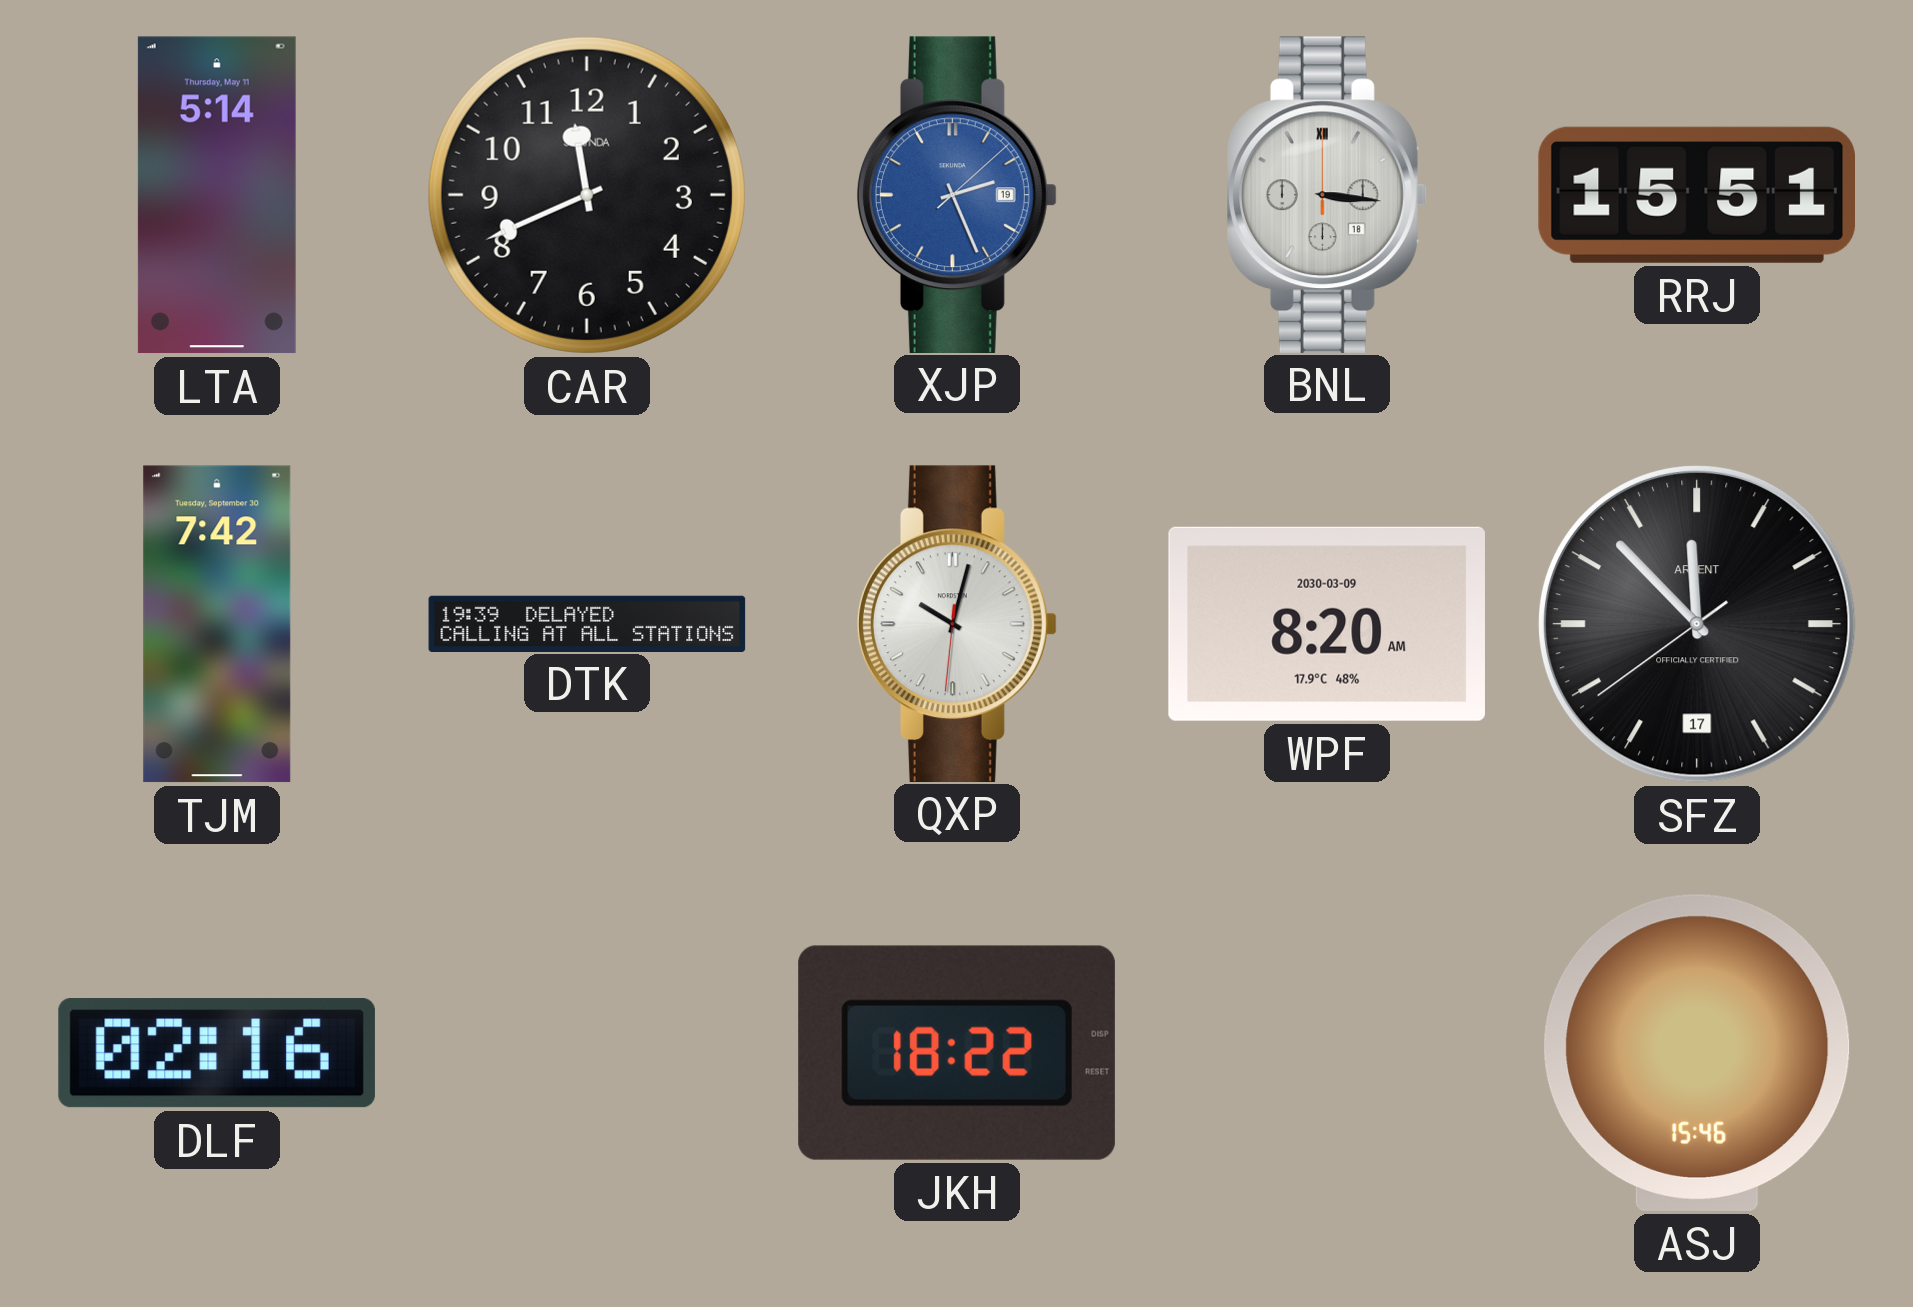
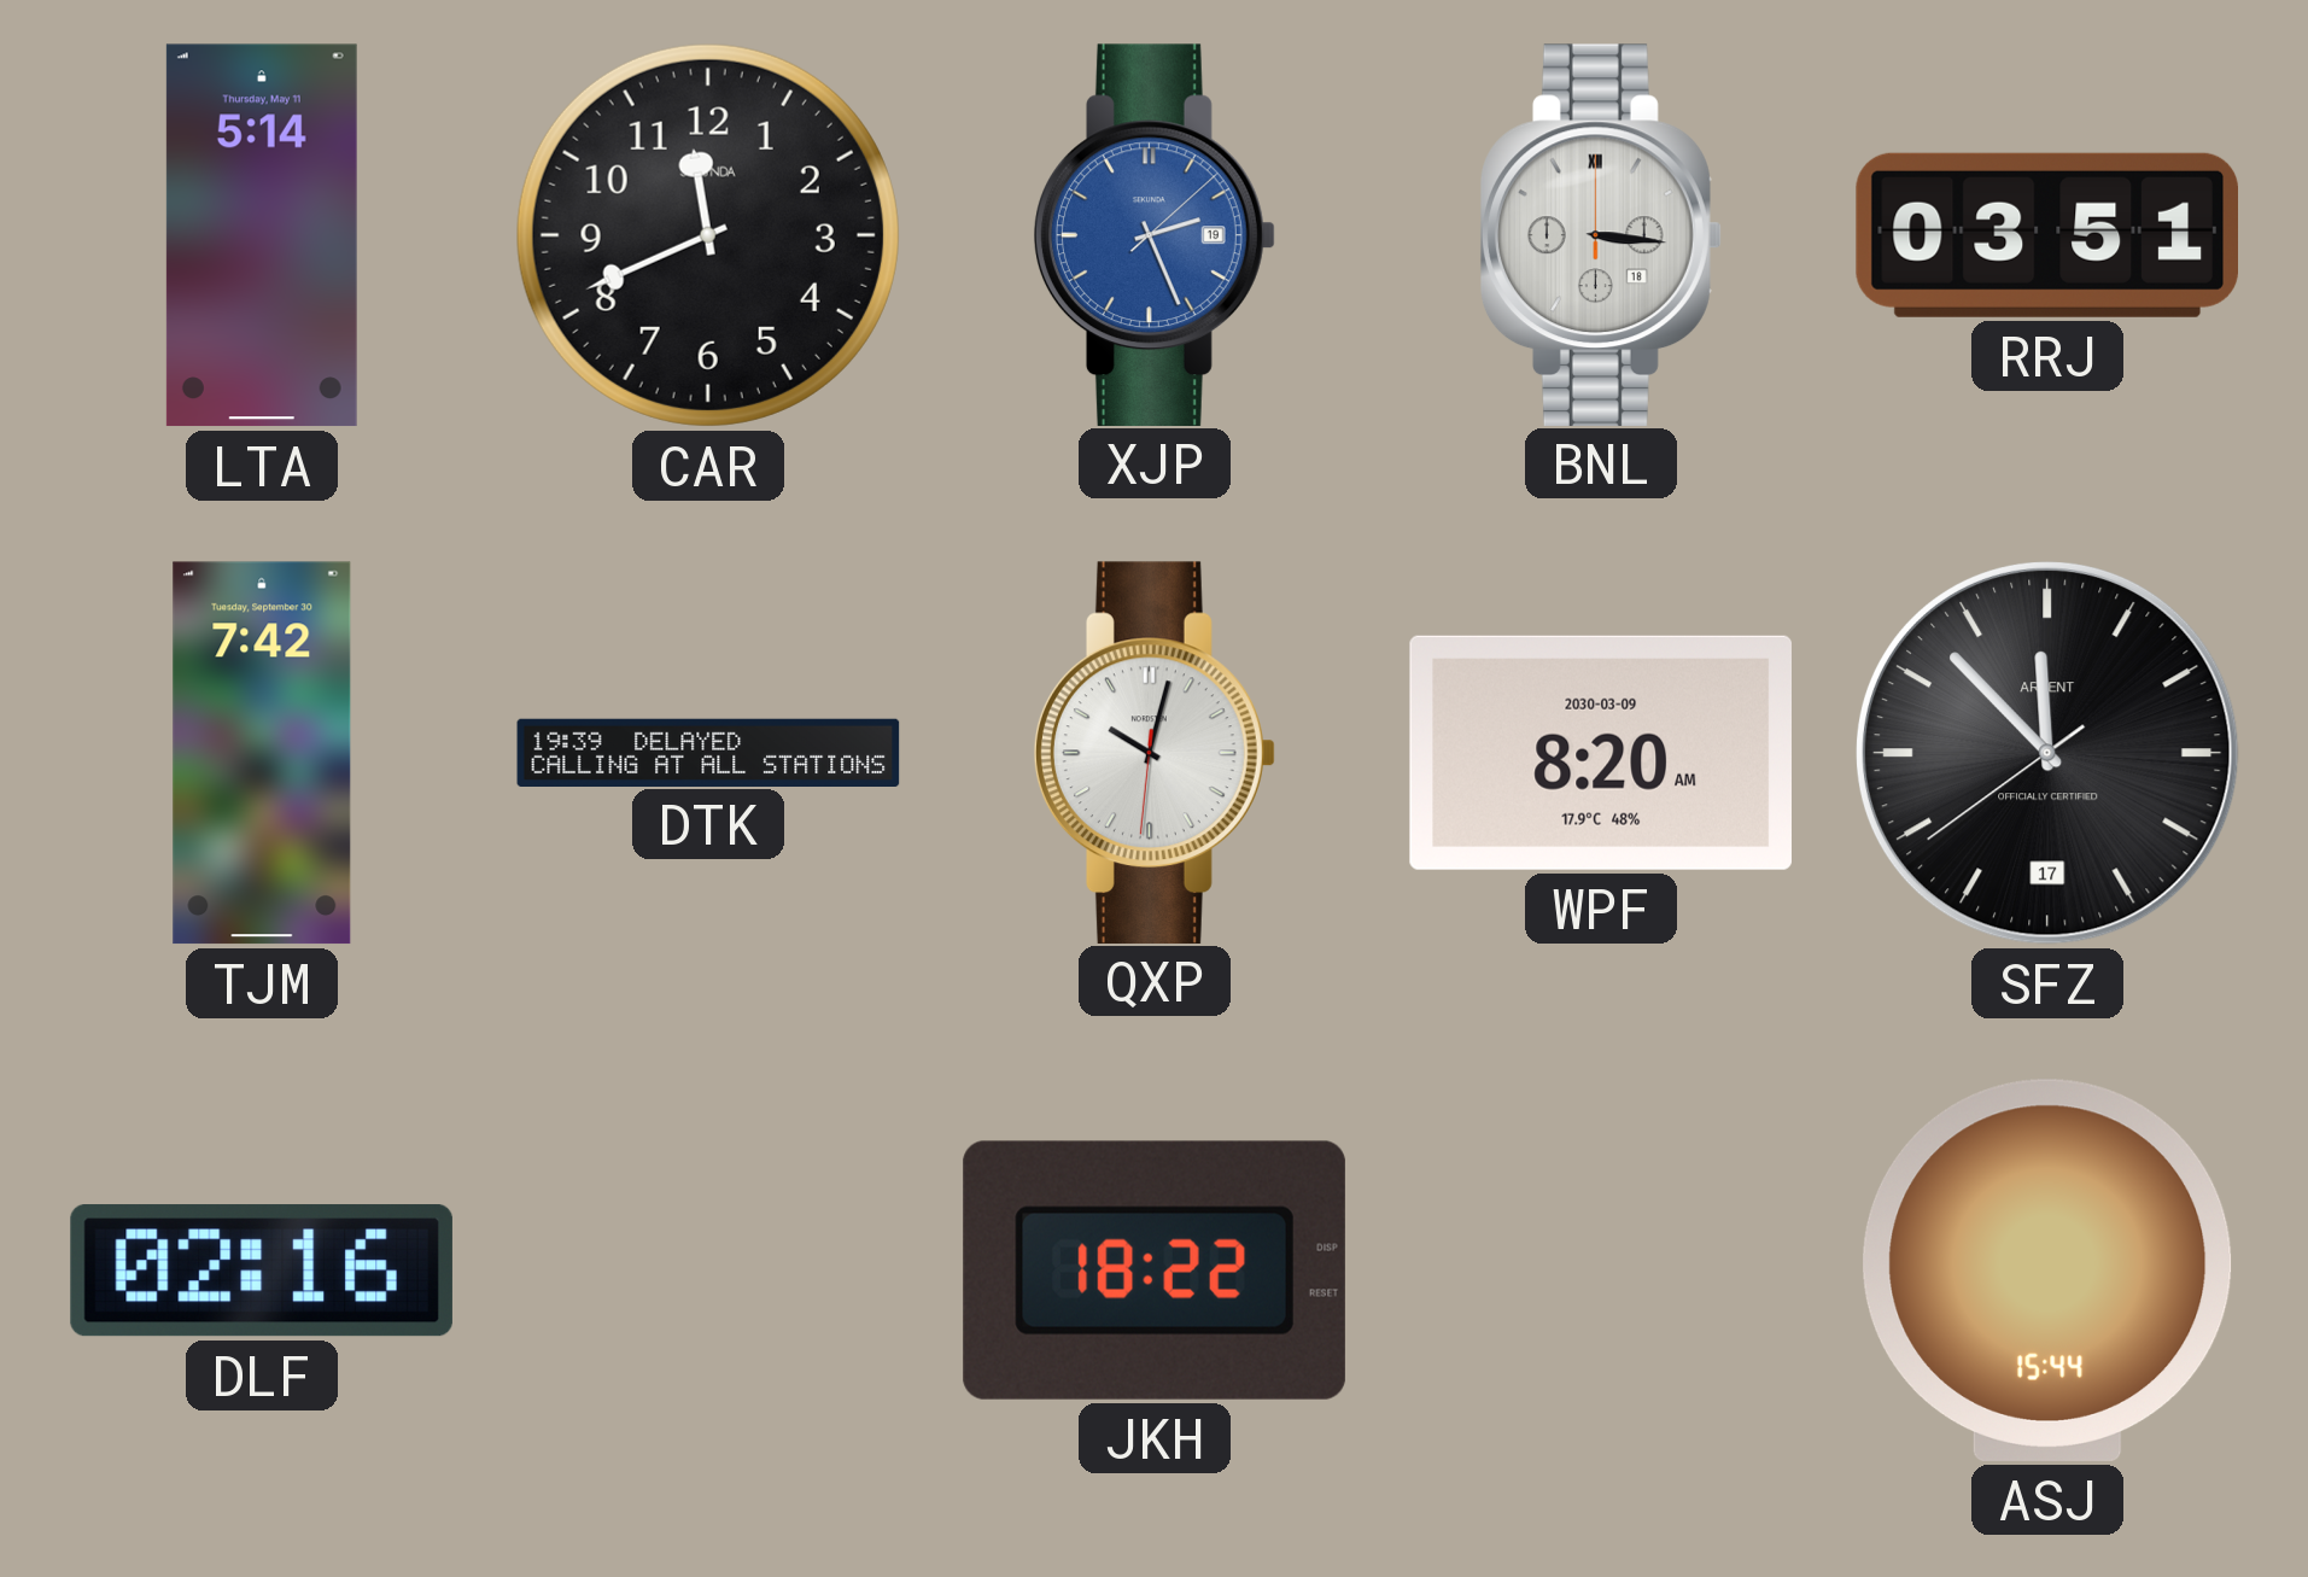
RRJ: 15:51 -> 03:51
ASJ: 15:46 -> 15:44
